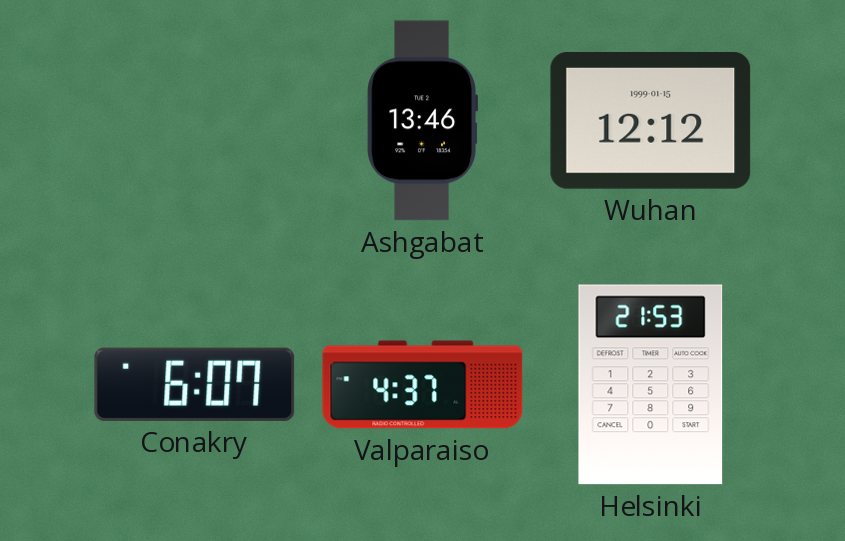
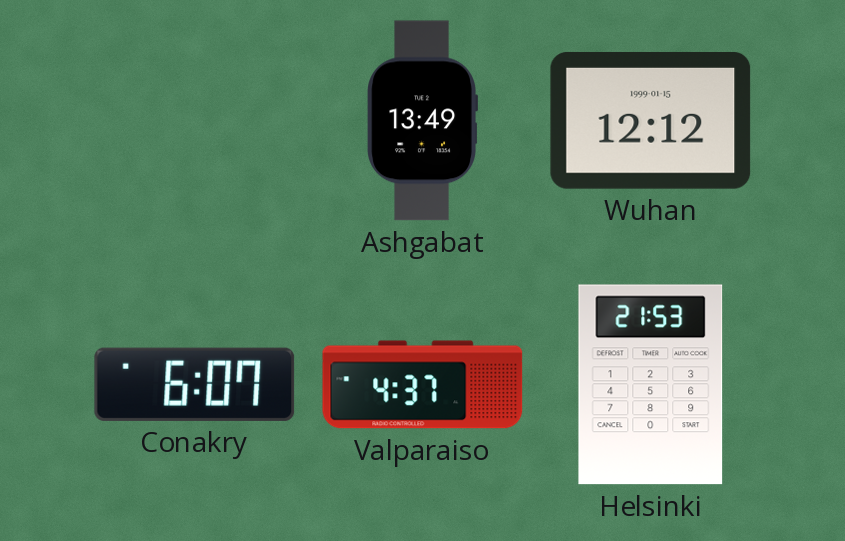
Ashgabat: 13:46 -> 13:49
